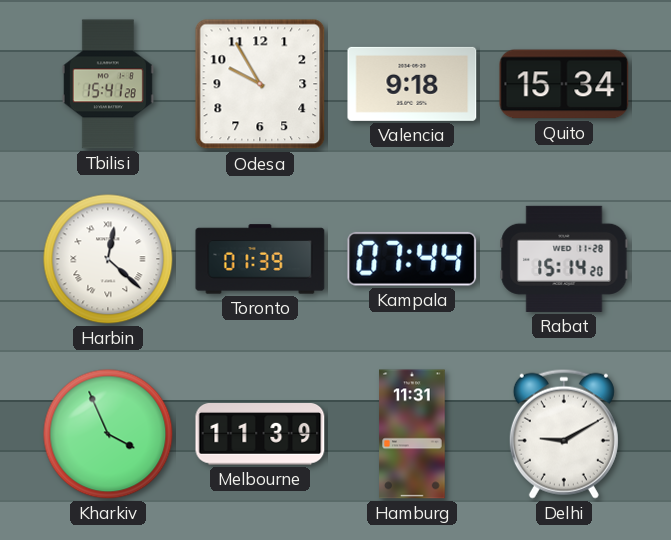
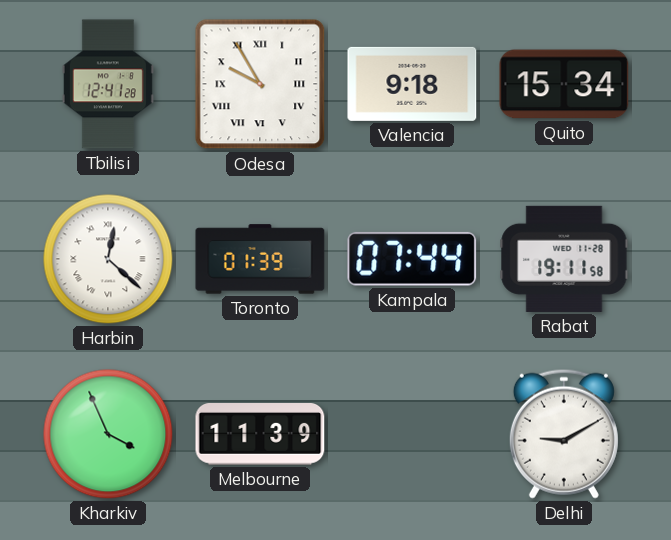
Tbilisi: 15:41 -> 12:41
Odesa numerals: Arabic -> Roman
Rabat: 15:14 -> 19:11
Hamburg: 11:31 -> none
